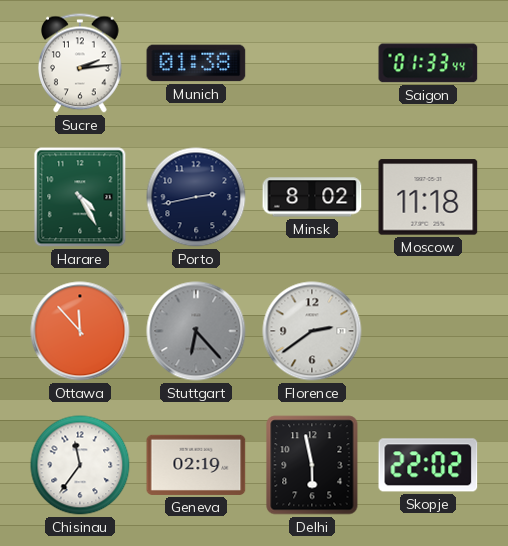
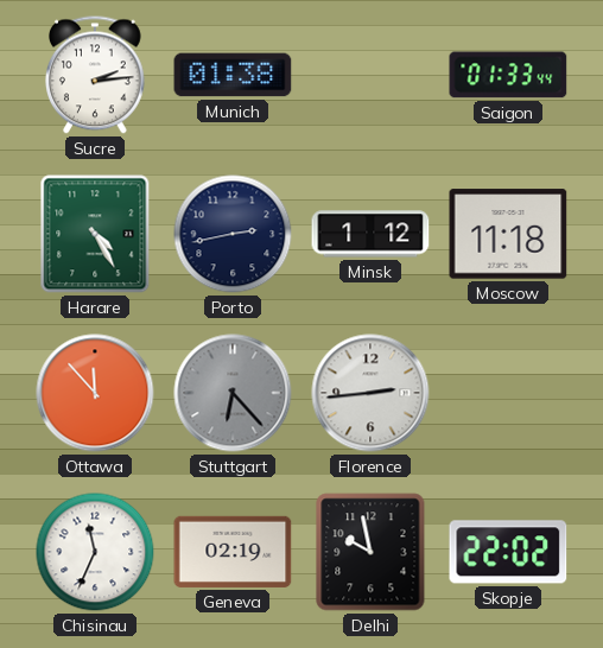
Minsk: 8:02 -> 1:12
Florence: 2:39 -> 2:44
Chisinau: 11:36 -> 11:34
Delhi: 5:58 -> 9:58
